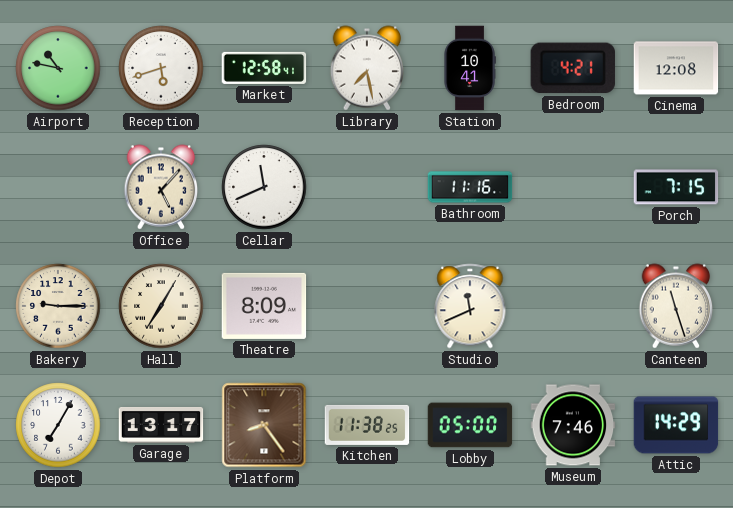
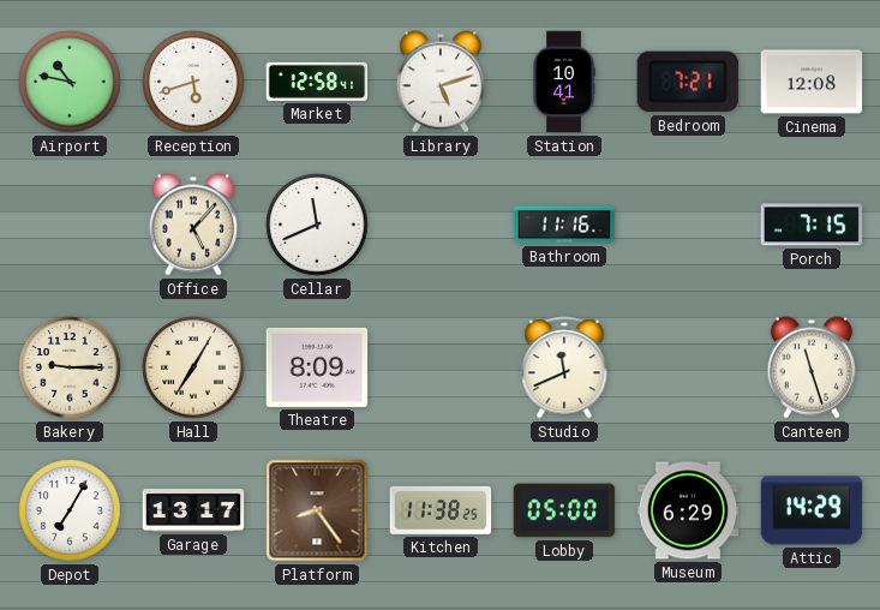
Library: 7:28 -> 5:12
Bedroom: 4:21 -> 7:21
Museum: 7:46 -> 6:29
